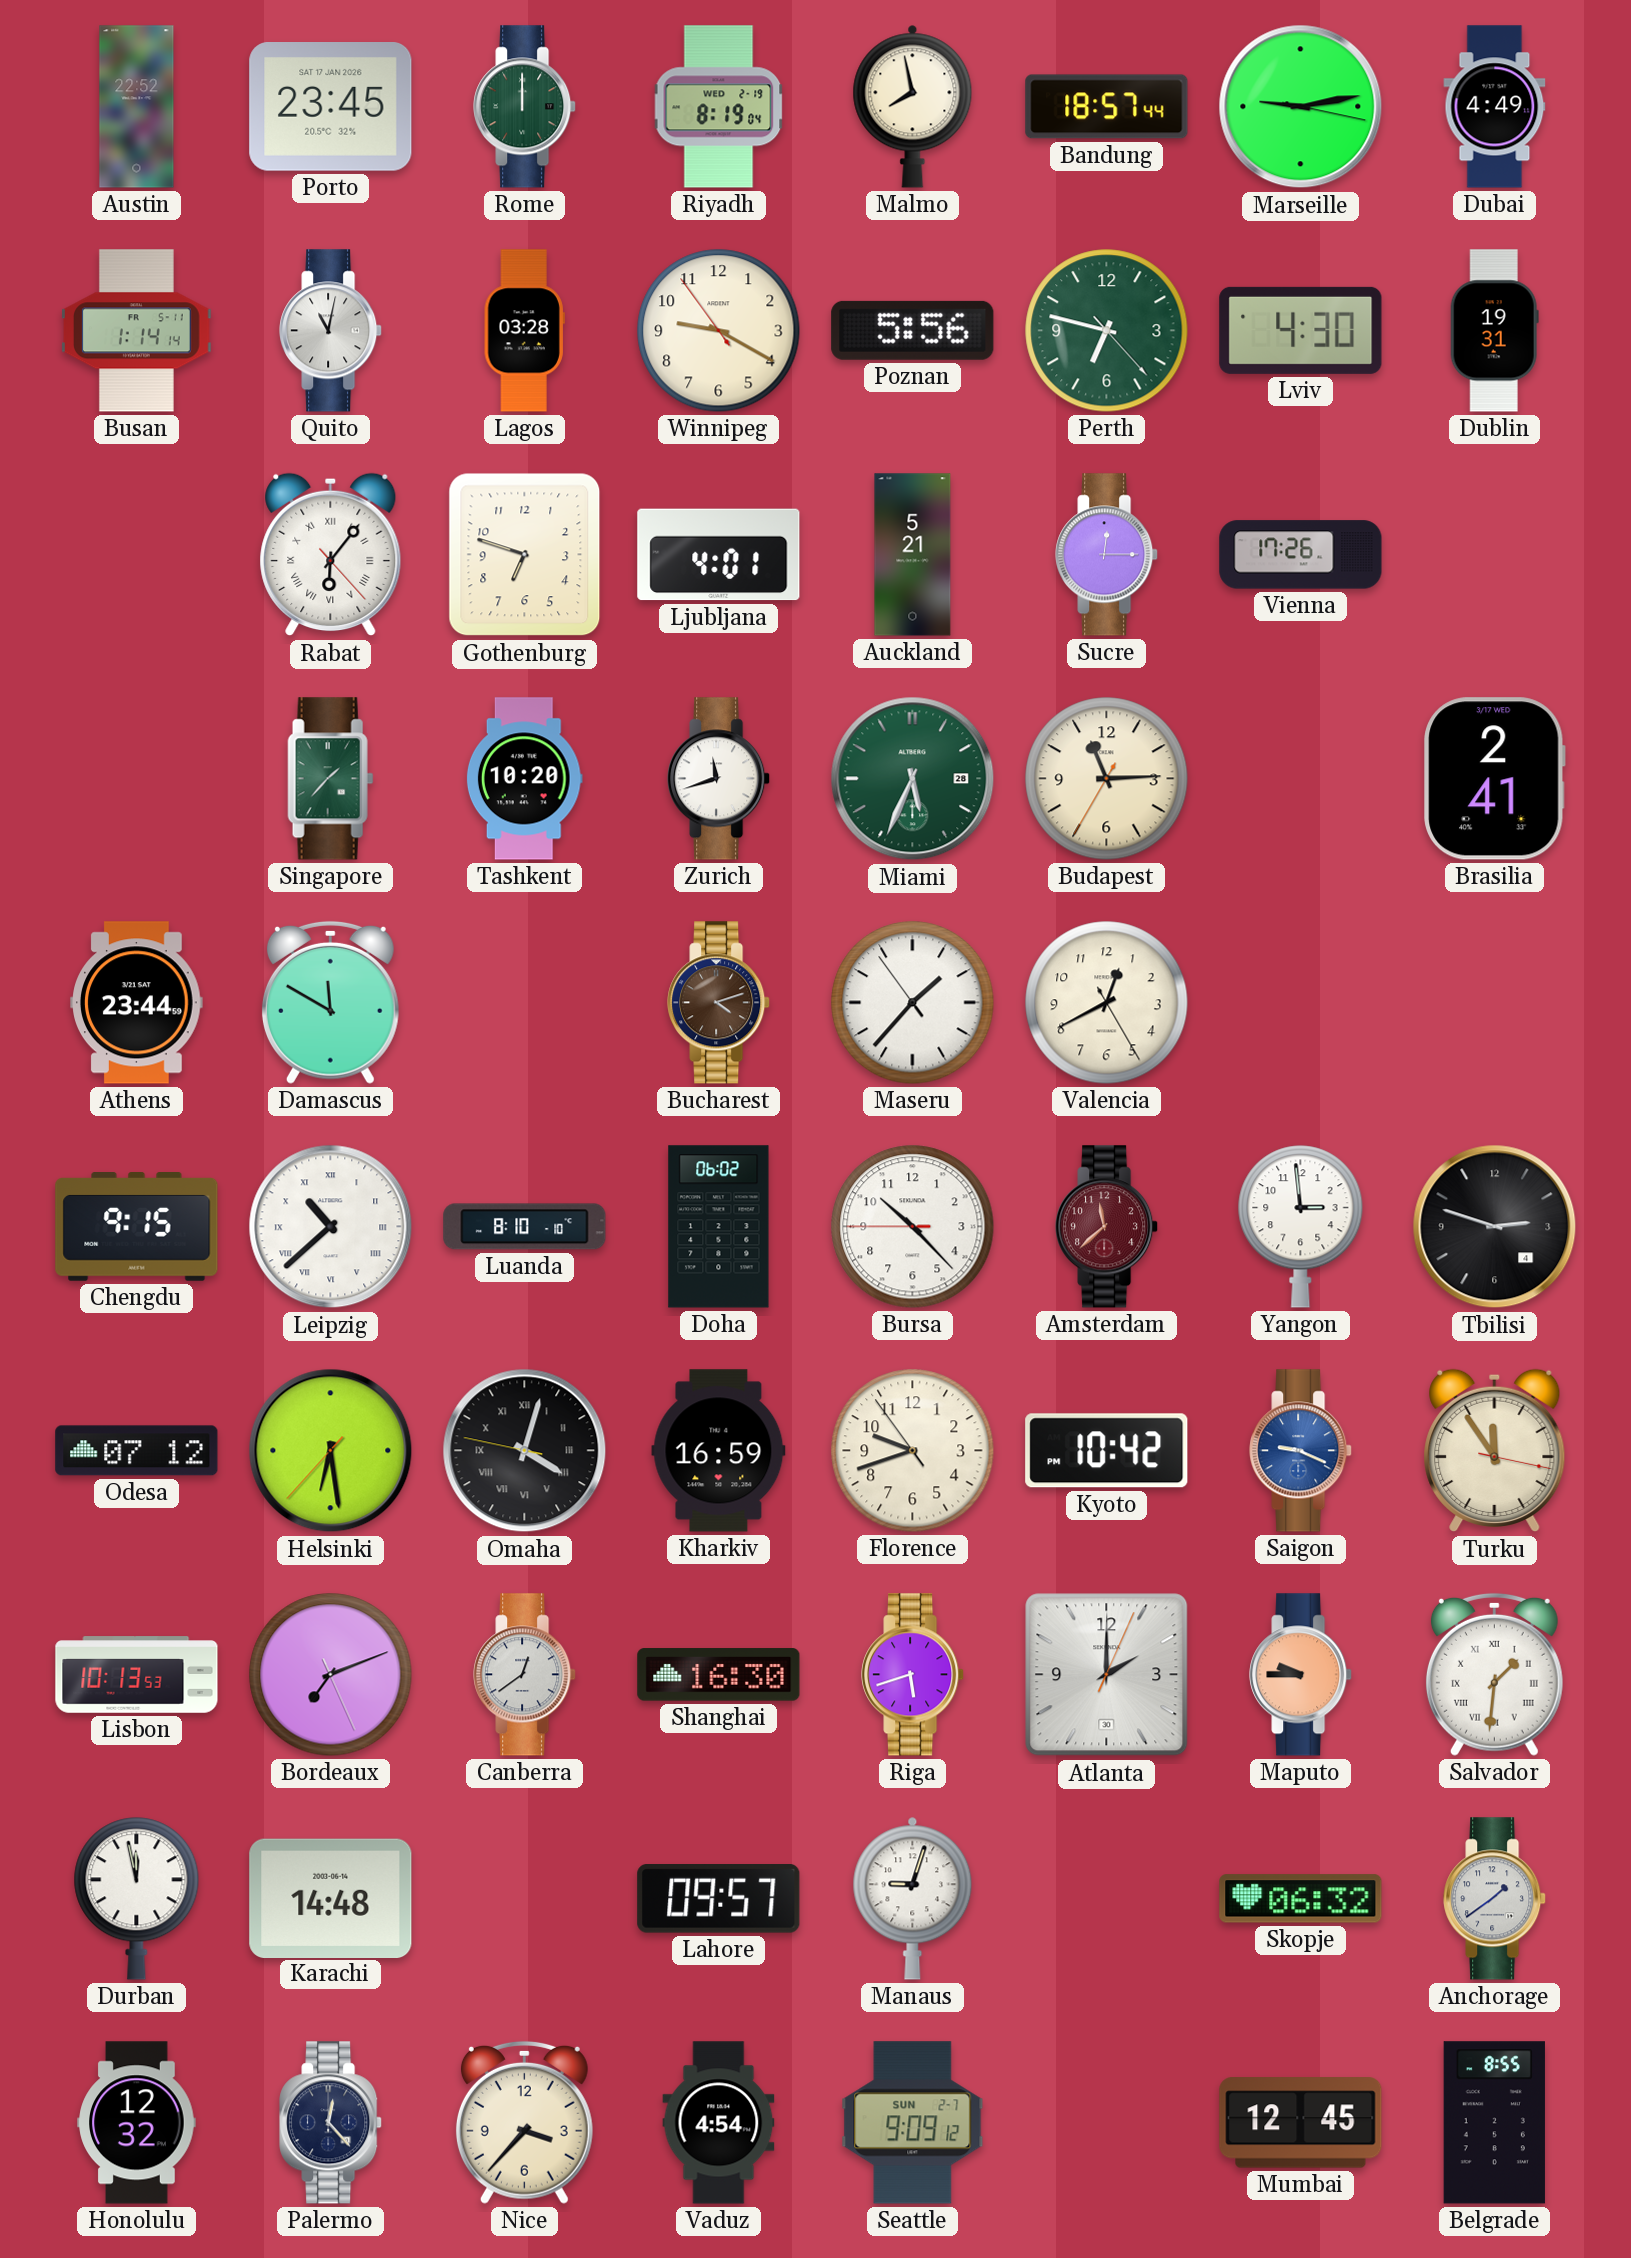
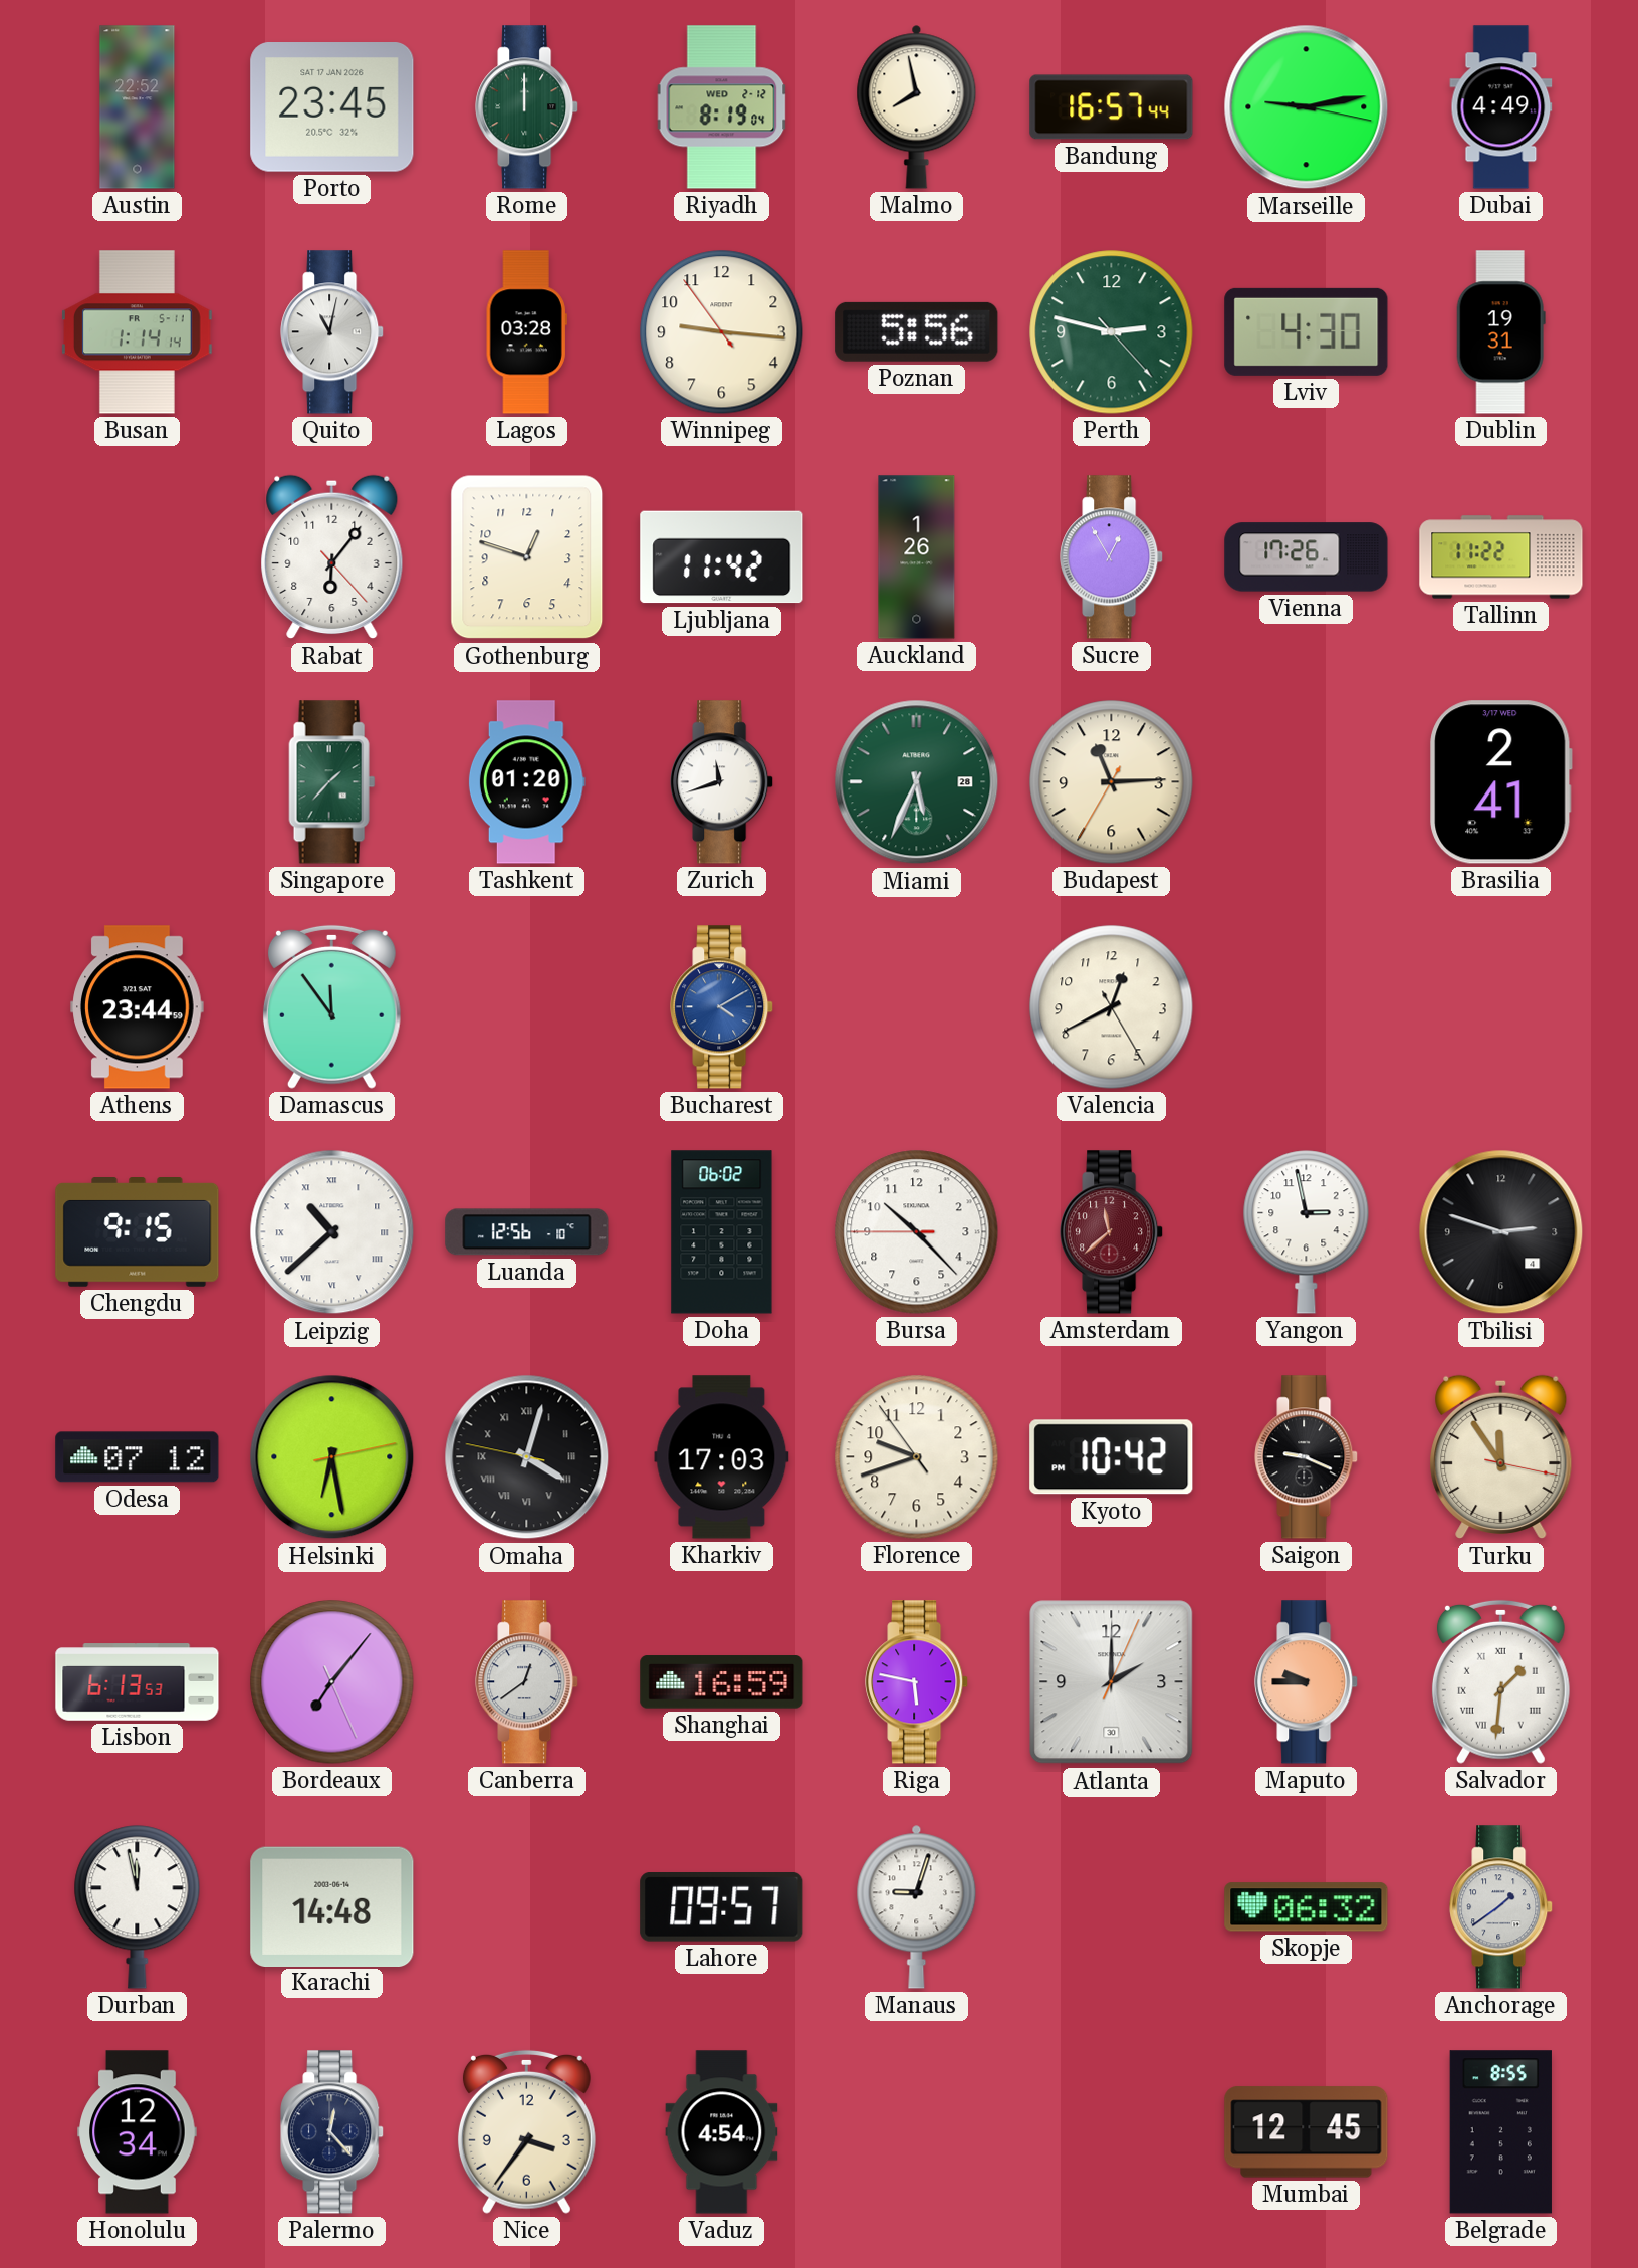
Riyadh date: WED 2-19 -> WED 2-12
Bandung: 18:57 -> 16:57
Winnipeg: 9:19 -> 9:15
Perth: 6:47 -> 2:47
Rabat numerals: Roman -> Arabic
Gothenburg: 6:48 -> 12:48
Ljubljana: 4:01 -> 11:42
Auckland: 5:21 -> 1:26
Sucre: 12:15 -> 12:55
Tallinn: none -> 11:22
Tashkent: 10:20 -> 01:20
Damascus: 11:50 -> 11:54
Bucharest: 4:12 -> 4:10
Bucharest dial: brown -> blue
Maseru: 1:36 -> none
Luanda: 8:10 -> 12:56
Yangon: 2:59 -> 2:58
Helsinki: 6:28:37 -> 6:28:13
Kharkiv: 16:59 -> 17:03
Saigon dial: blue -> black
Lisbon: 10:13 -> 6:13
Bordeaux: 7:11 -> 7:06
Shanghai: 16:30 -> 16:59
Riga: 5:42 -> 5:47
Honolulu: 12:32 -> 12:34
Nice: 3:37 -> 3:36
Seattle: 9:09 -> none
